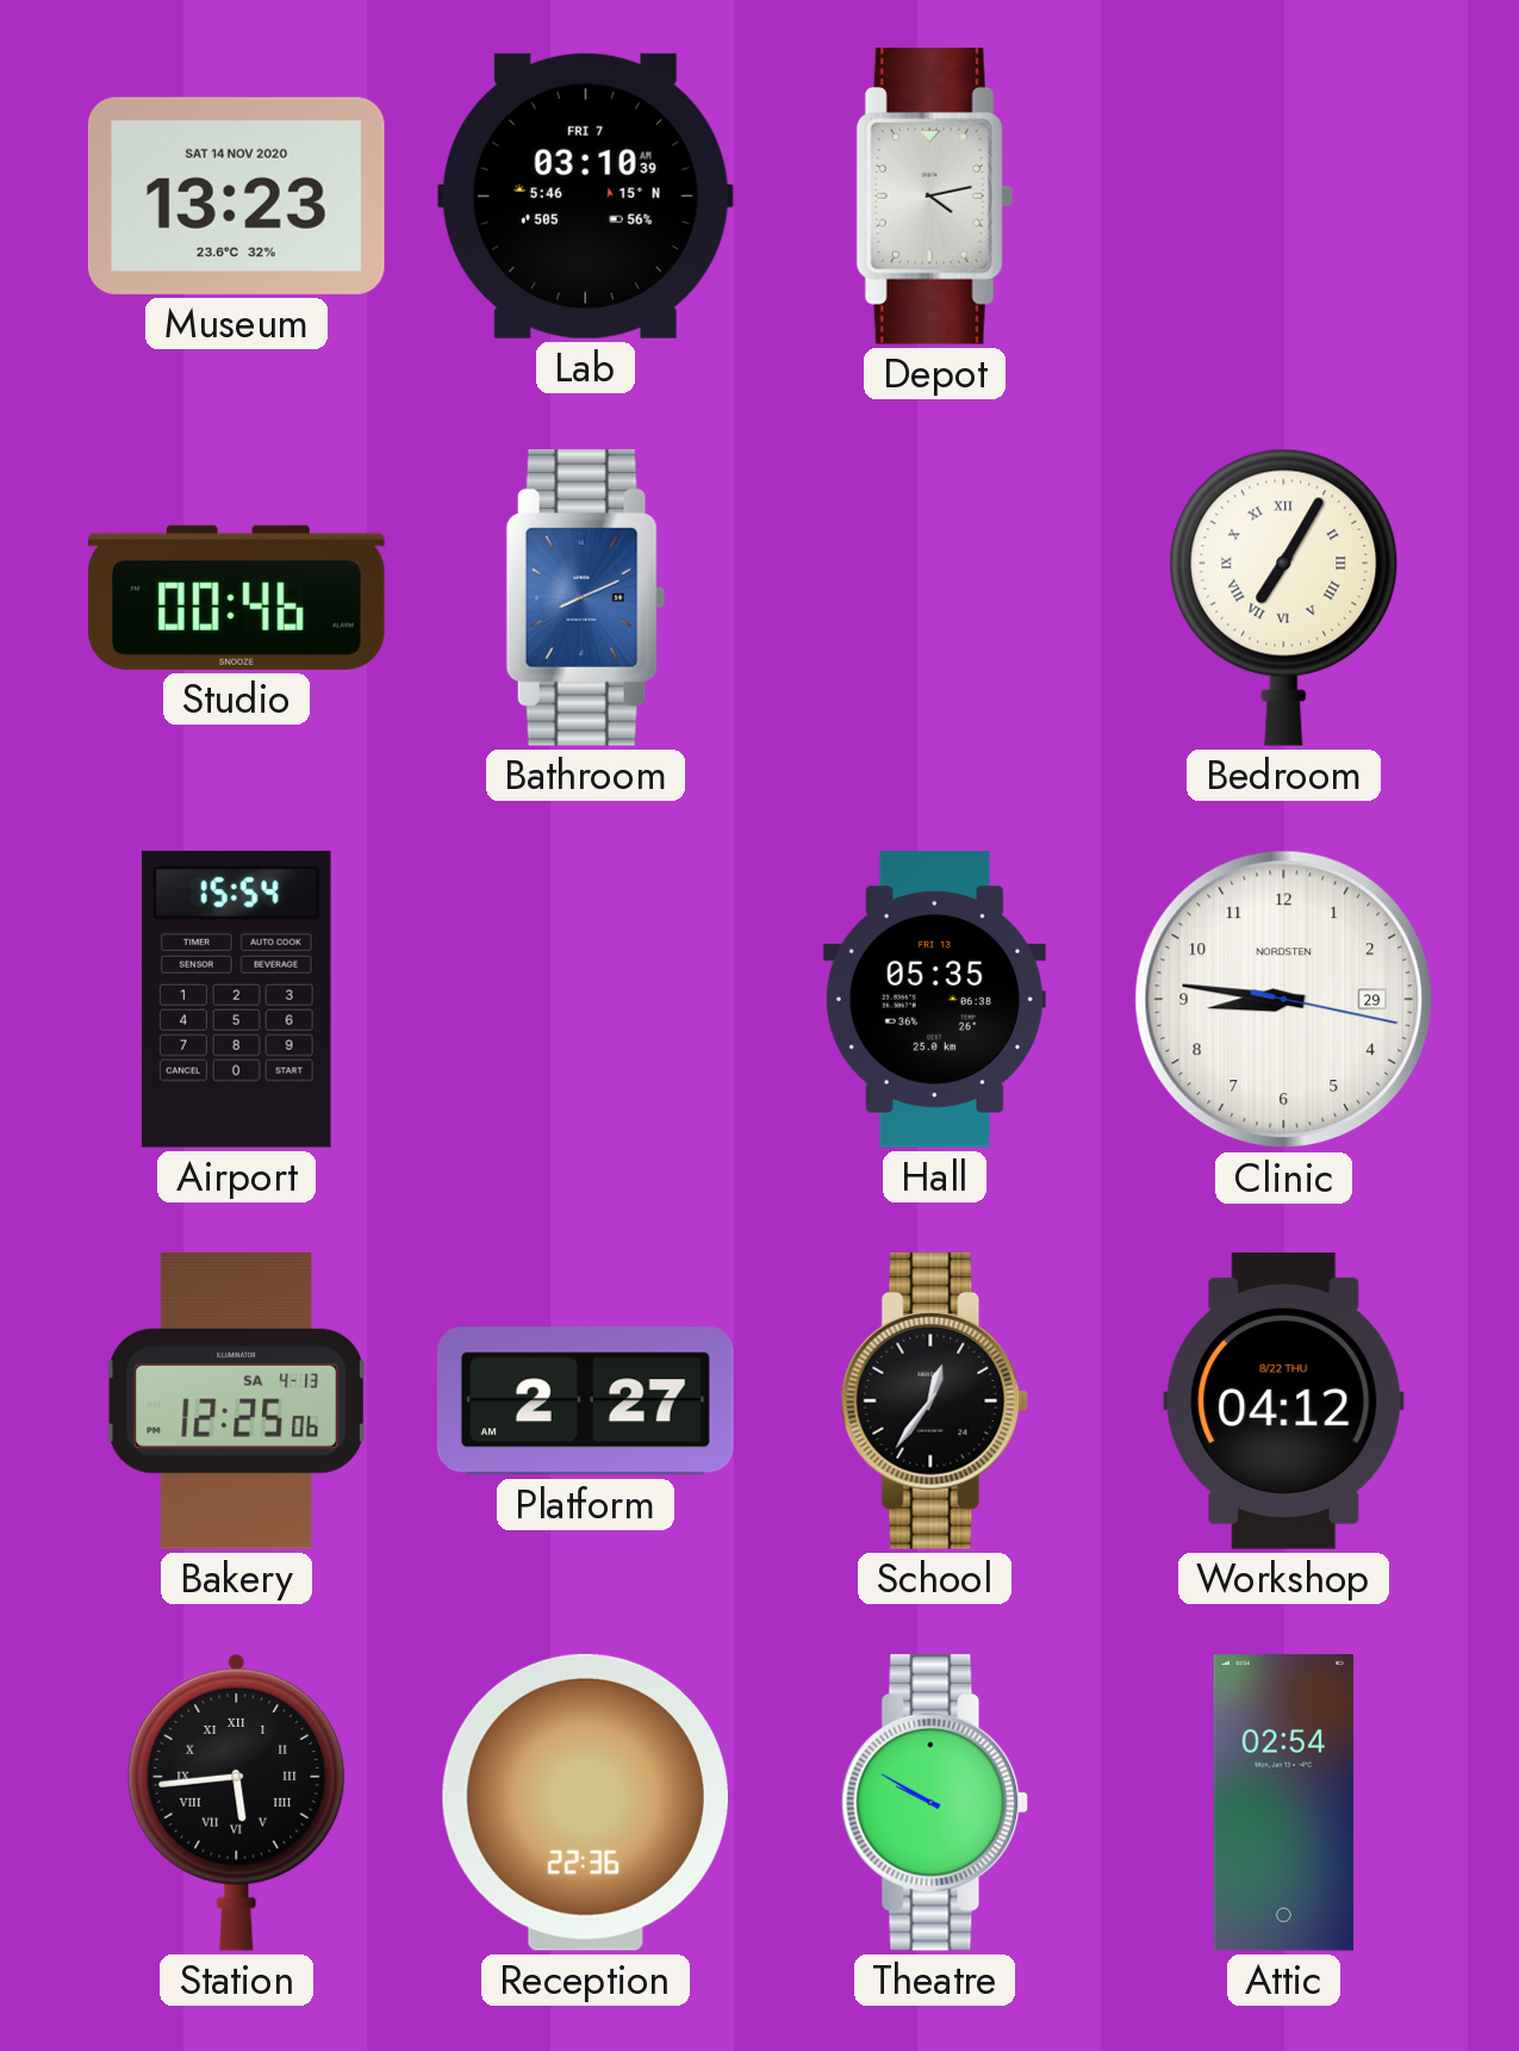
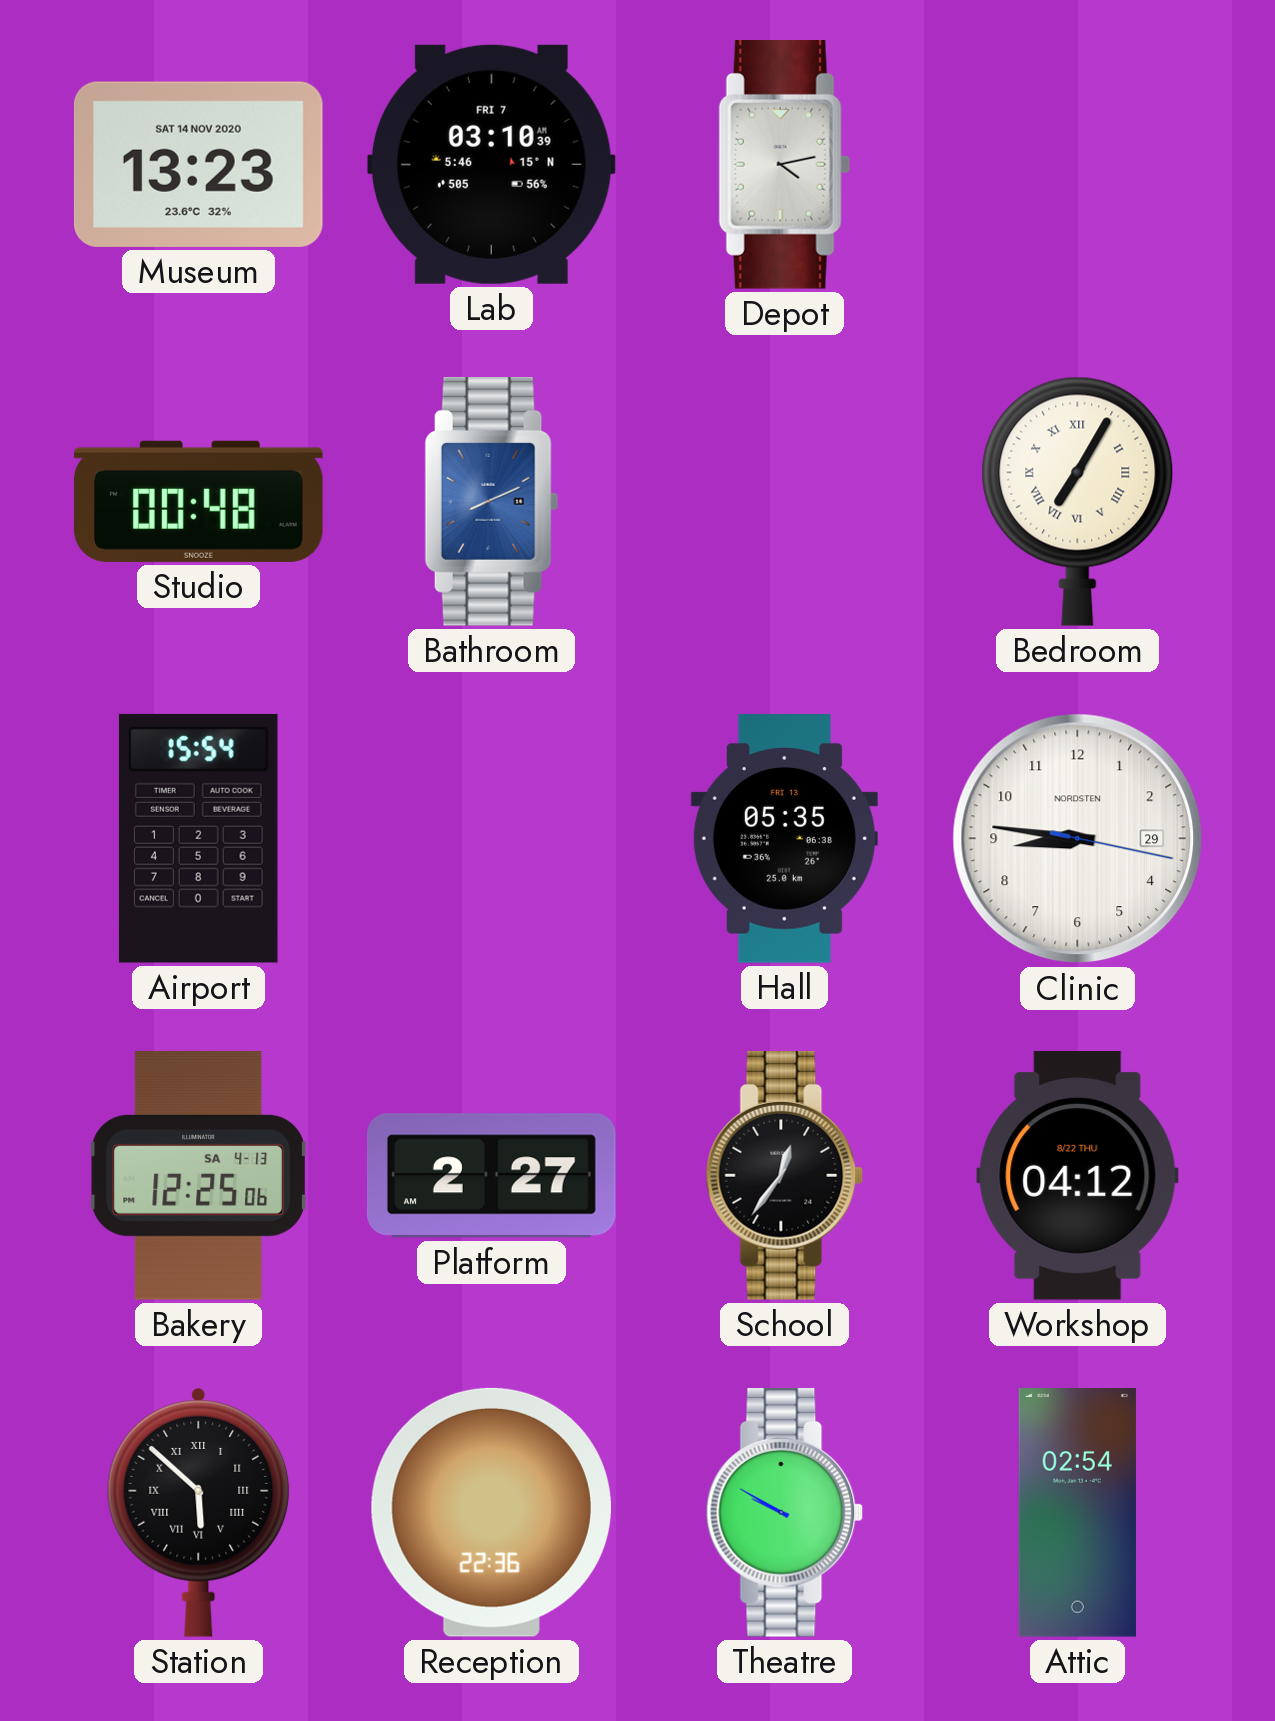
Studio: 00:46 -> 00:48
Station: 5:44 -> 5:52
